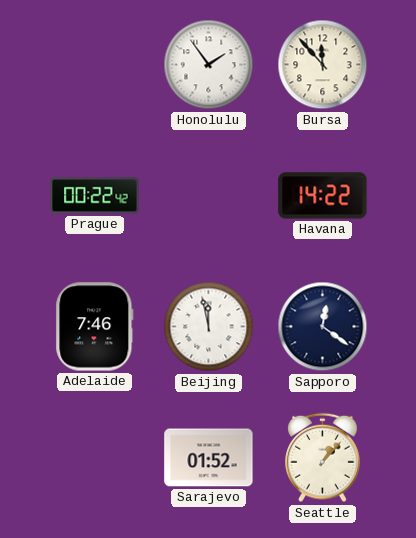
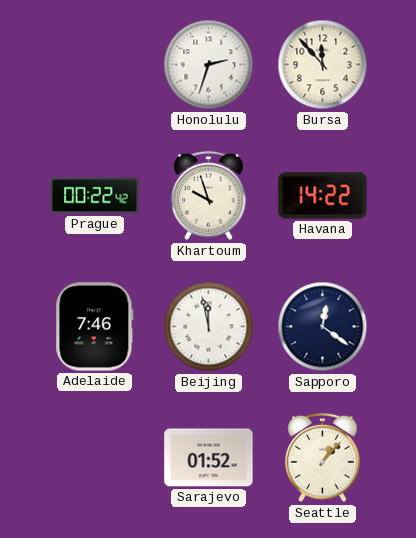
Honolulu: 1:54 -> 2:33
Khartoum: none -> 9:57
